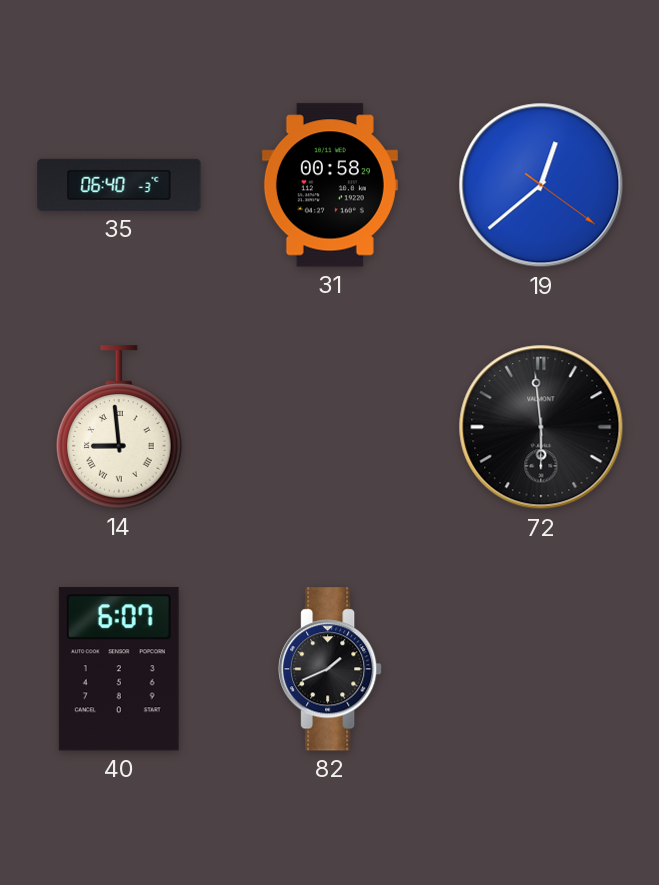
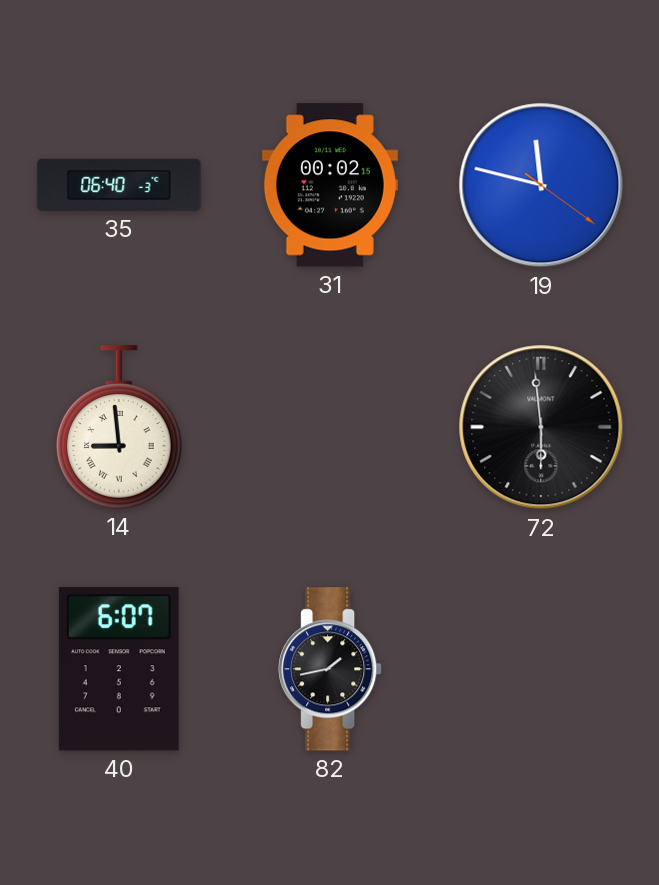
31: 00:58 -> 00:02
19: 12:38 -> 11:47
82: 1:41 -> 1:43
